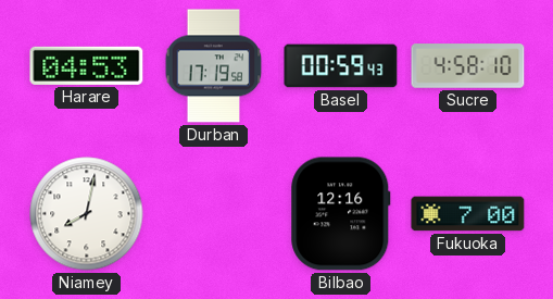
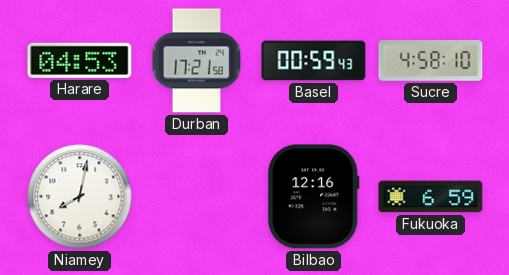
Durban: 17:19 -> 17:21
Fukuoka: 7:00 -> 6:59
